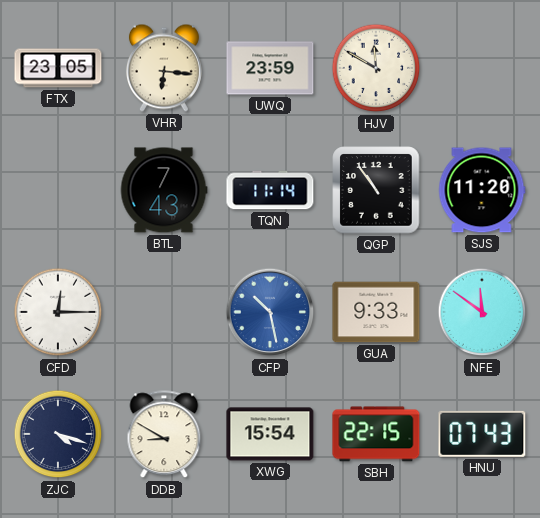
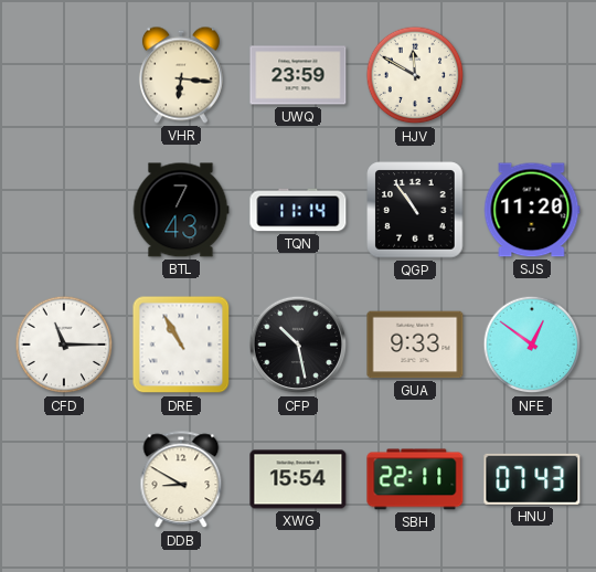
FTX: 23:05 -> none
CFD: 12:15 -> 11:15
DRE: none -> 10:55
CFP dial: blue -> black
NFE: 11:51 -> 12:51
ZJC: 4:18 -> none
SBH: 22:15 -> 22:11
